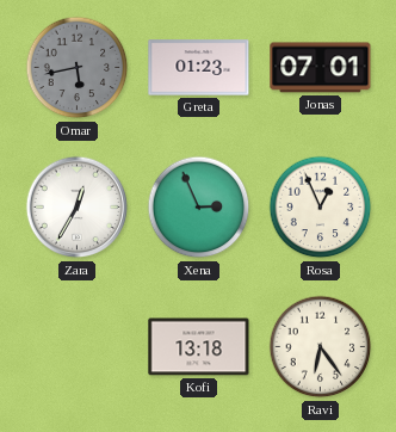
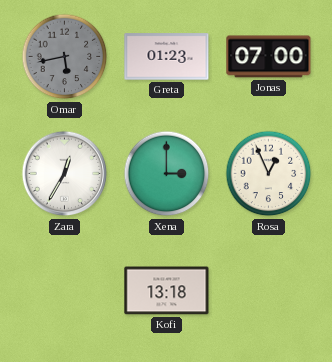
Jonas: 07:01 -> 07:00
Xena: 2:56 -> 3:00
Ravi: 6:24 -> none
